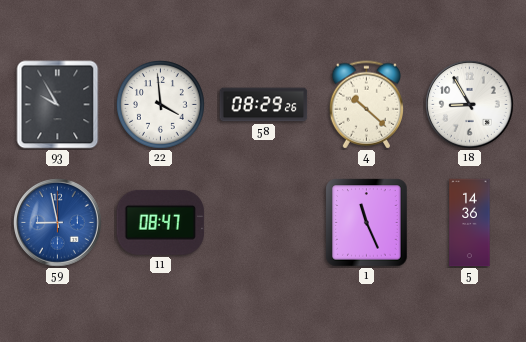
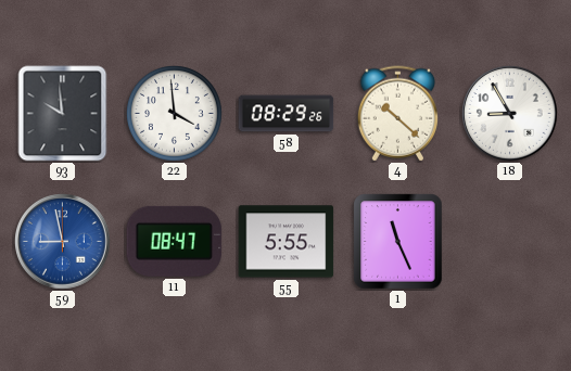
93: 9:55 -> 9:59
55: none -> 5:55
5: 14:36 -> none
